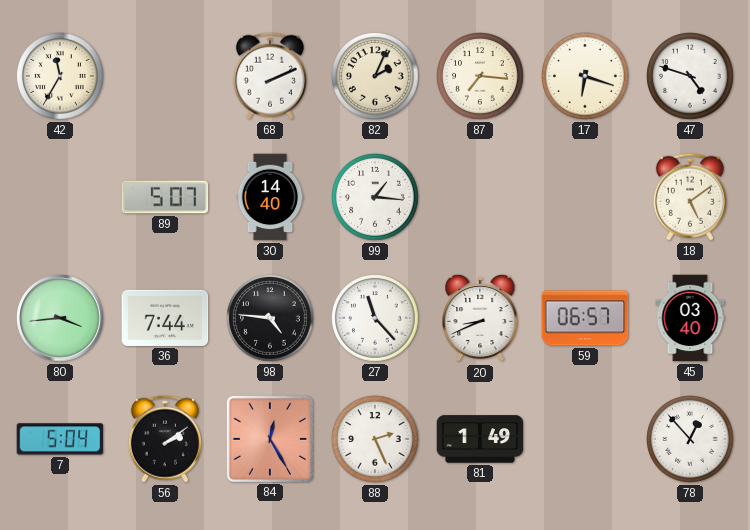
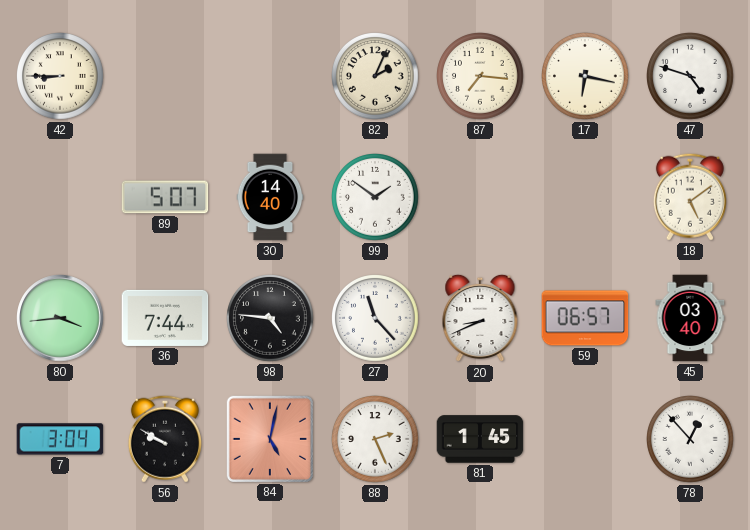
42: 11:35 -> 8:45
68: 2:11 -> none
17: 6:18 -> 6:17
99: 1:16 -> 1:51
7: 5:04 -> 3:04
56: 2:09 -> 9:50
84: 12:25 -> 5:02
81: 1:49 -> 1:45
